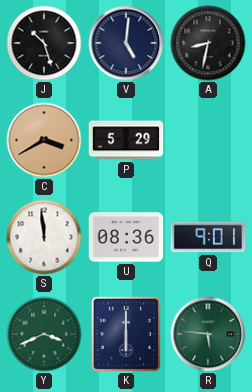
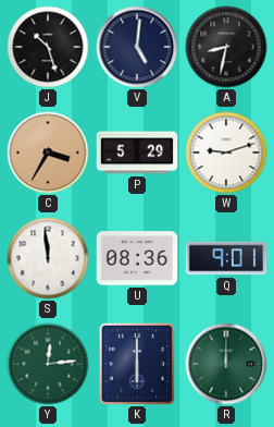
C: 3:40 -> 3:35
W: none -> 9:12
Y: 3:41 -> 12:14
R: 5:46 -> 12:00
